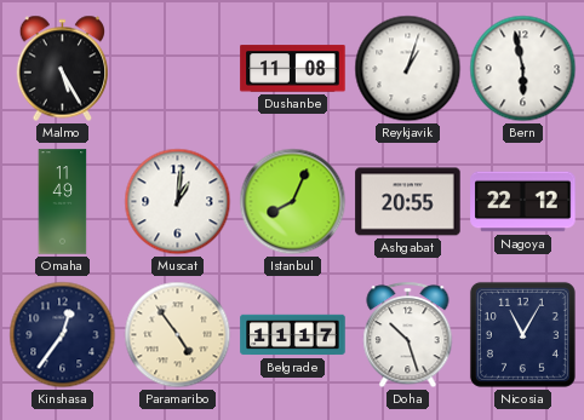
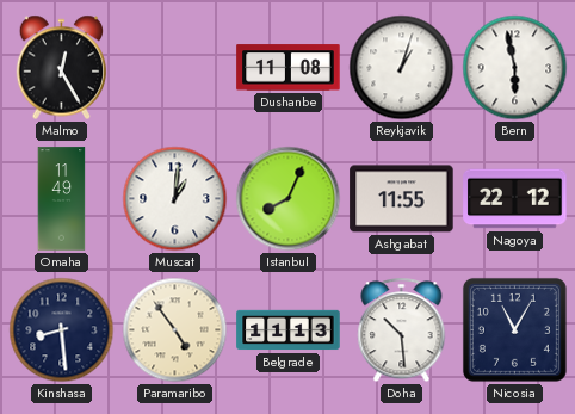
Malmo: 5:25 -> 12:25
Ashgabat: 20:55 -> 11:55
Kinshasa: 12:36 -> 8:29
Belgrade: 11:17 -> 11:13
Doha: 10:27 -> 10:29
